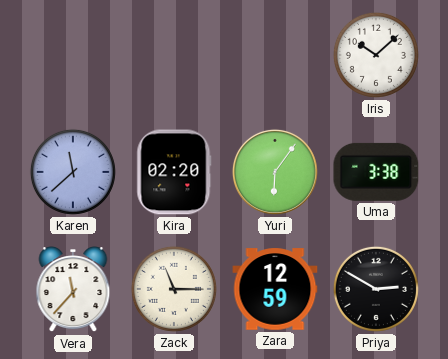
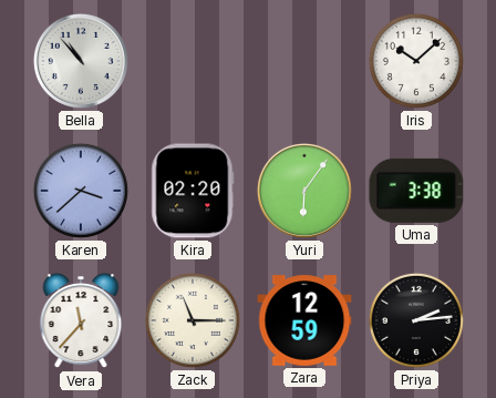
Bella: none -> 10:53
Karen: 11:38 -> 3:38
Priya: 2:50 -> 2:14
